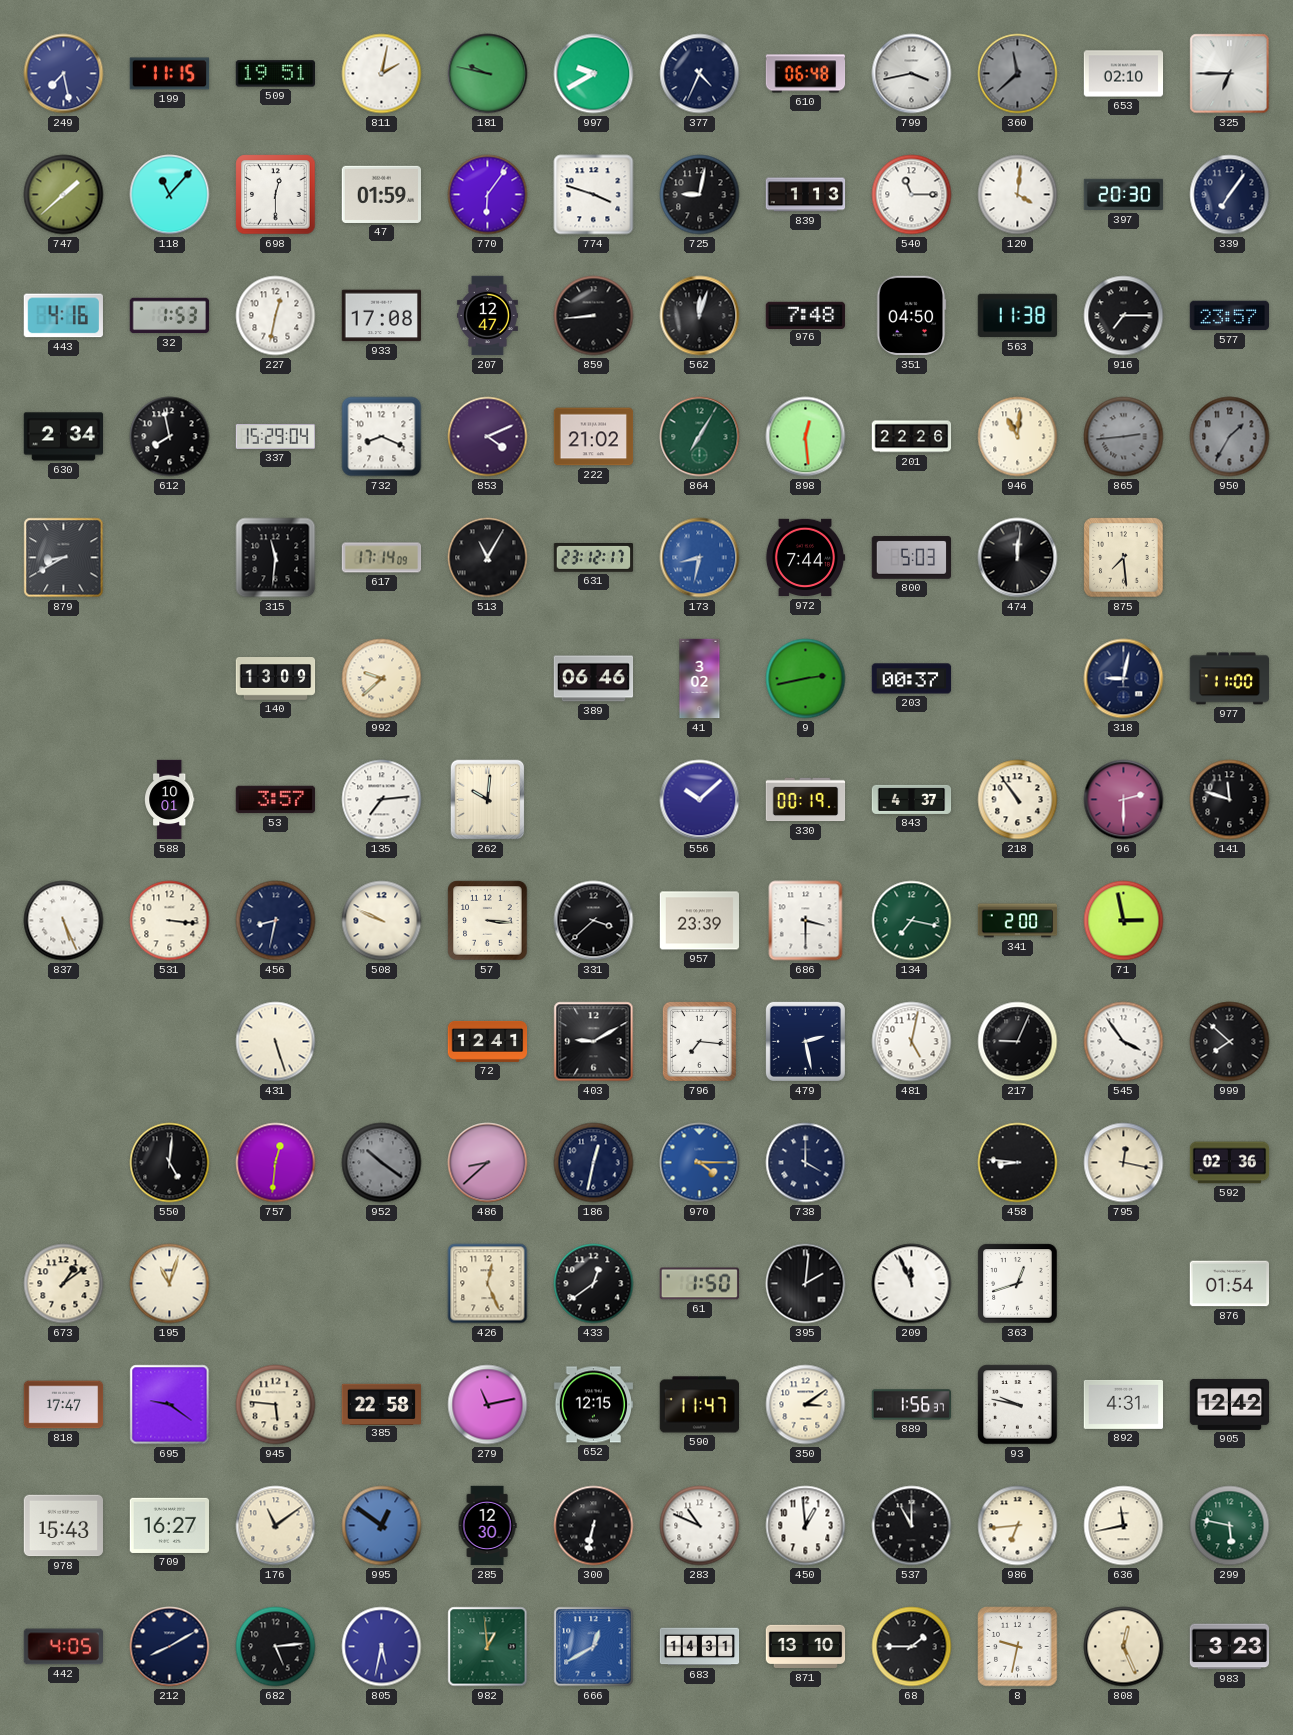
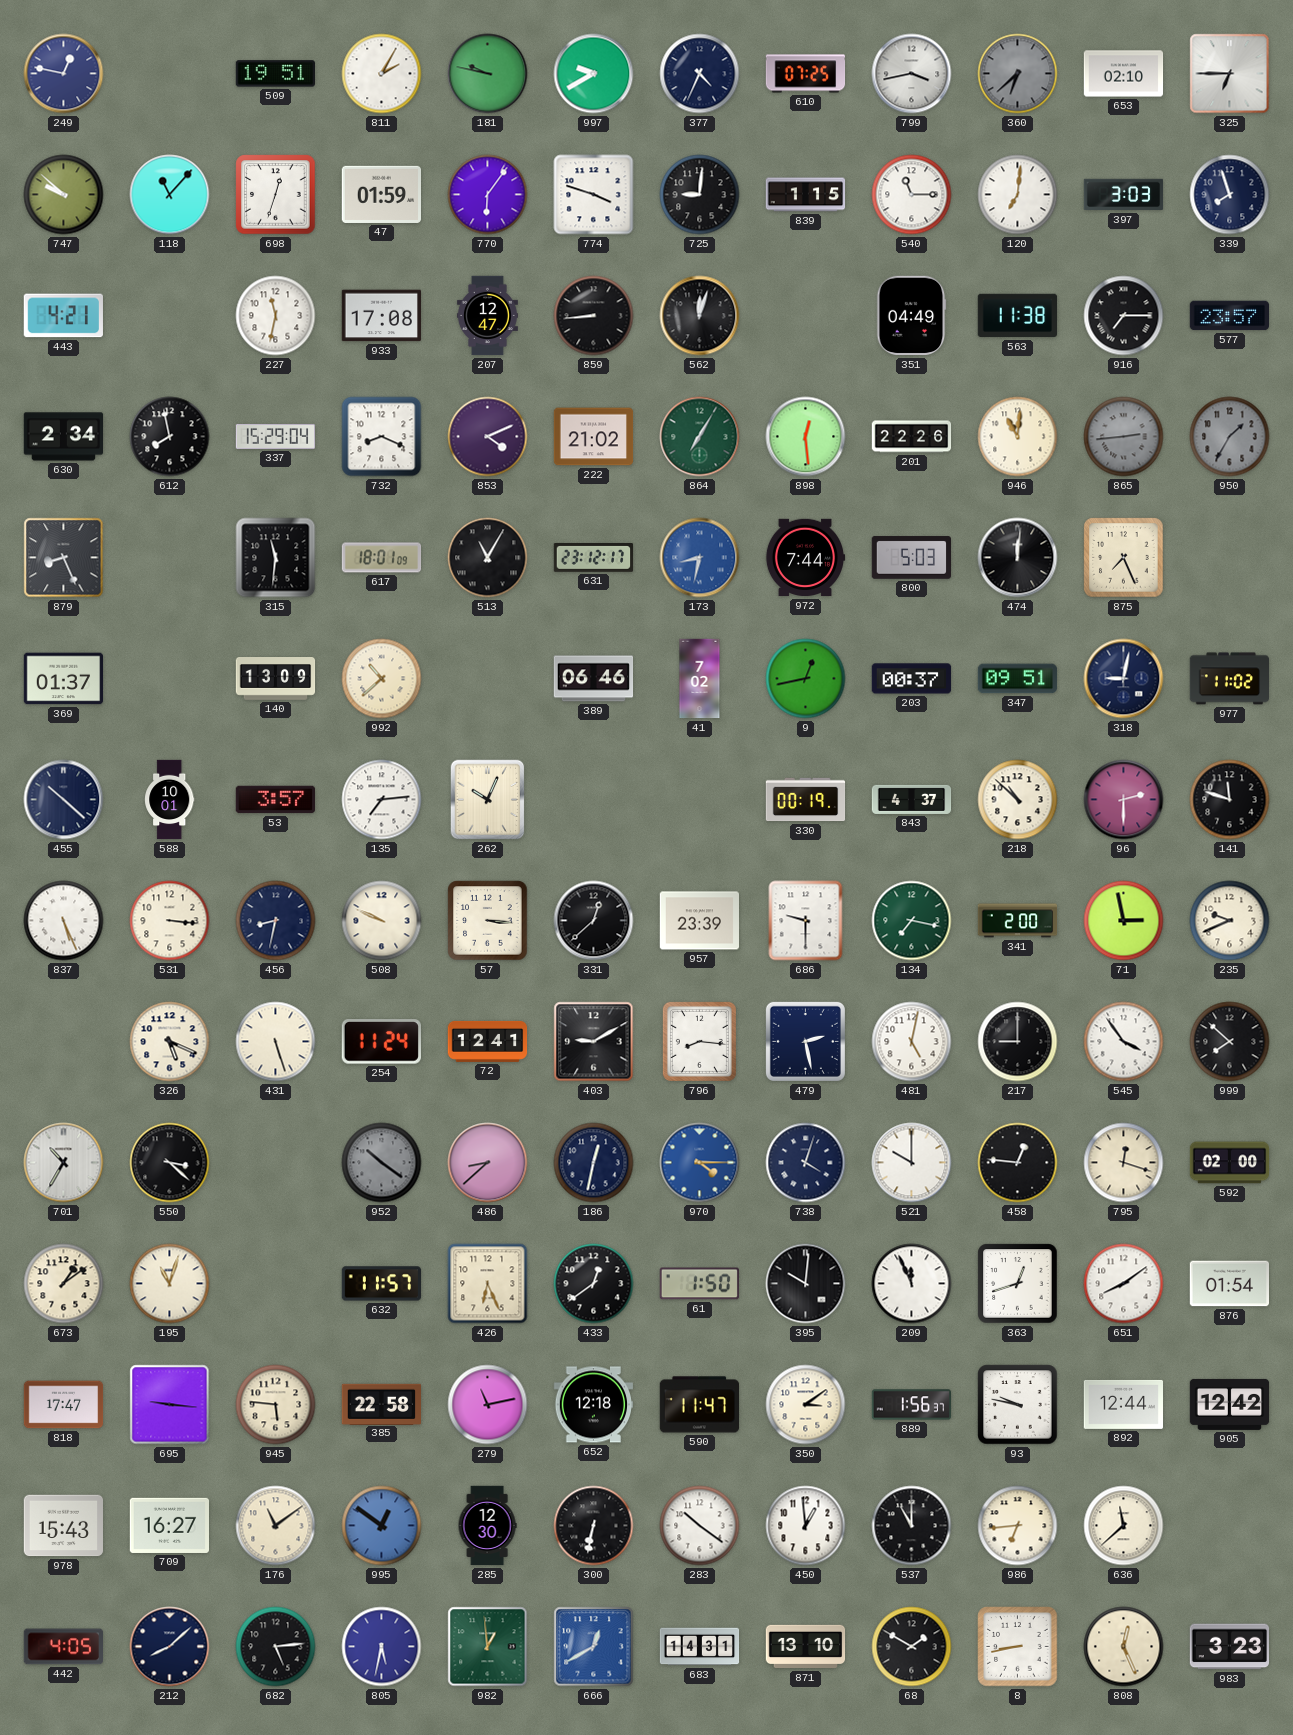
249: 7:28 -> 12:47
199: 11:15 -> none
811: 2:02 -> 2:05
610: 06:48 -> 07:25
360: 11:38 -> 6:38
747: 1:38 -> 9:52
698: 12:30 -> 12:33
725: 9:02 -> 9:01
839: 1:13 -> 1:15
120: 4:01 -> 7:01
397: 20:30 -> 3:03
339: 7:06 -> 7:57
443: 4:16 -> 4:21
32: 1:53 -> none
227: 12:32 -> 11:32
976: 7:48 -> none
351: 04:50 -> 04:49
879: 8:40 -> 8:26
617: 17:14 -> 18:01
875: 7:29 -> 7:26
369: none -> 01:37
992: 9:38 -> 10:38
41: 3:02 -> 7:02
9: 2:43 -> 12:43
347: none -> 09:51
977: 11:00 -> 11:02
455: none -> 10:22
262: 10:01 -> 10:04
556: 10:08 -> none
218: 10:54 -> 10:52
331: 3:38 -> 12:38
686: 3:30 -> 9:30
235: none -> 9:41
326: none -> 5:19
254: none -> 11:24
796: 7:16 -> 8:16
217: 9:04 -> 9:00
701: none -> 10:35
550: 5:01 -> 3:22
757: 12:31 -> none
738: 4:00 -> 4:03
521: none -> 10:00
458: 8:46 -> 12:46
795: 12:17 -> 12:18
592: 02:36 -> 02:00
632: none -> 11:57
426: 12:26 -> 6:26
395: 2:01 -> 10:01
651: none -> 8:09
695: 9:21 -> 9:16
652: 12:15 -> 12:18
892: 4:31 -> 12:44
283: 10:49 -> 10:21
636: 11:43 -> 11:38
299: 5:47 -> none
212: 8:10 -> 8:08
68: 1:45 -> 1:50
8: 9:32 -> 8:43
